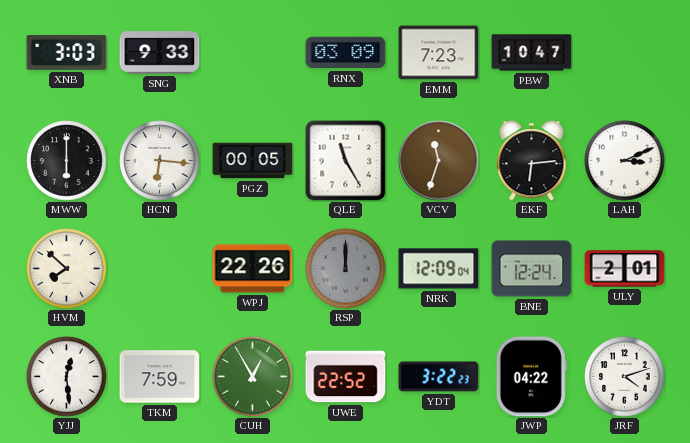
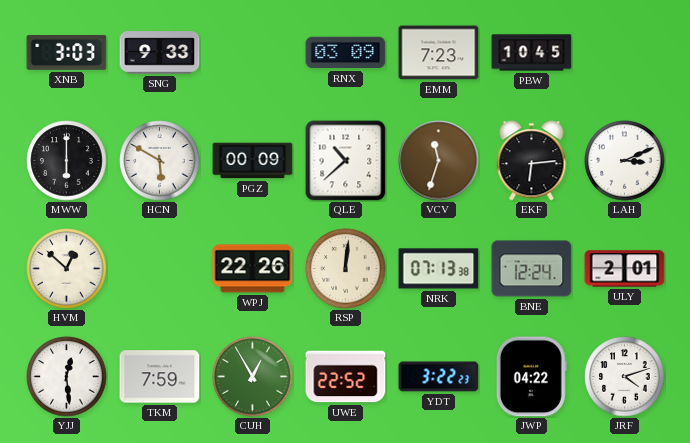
PBW: 10:47 -> 10:45
HCN: 6:16 -> 5:50
PGZ: 00:05 -> 00:09
QLE: 11:25 -> 10:38
HVM: 7:52 -> 12:52
RSP: 12:00 -> 12:01
RSP dial: grey -> cream
NRK: 12:09 -> 07:13
